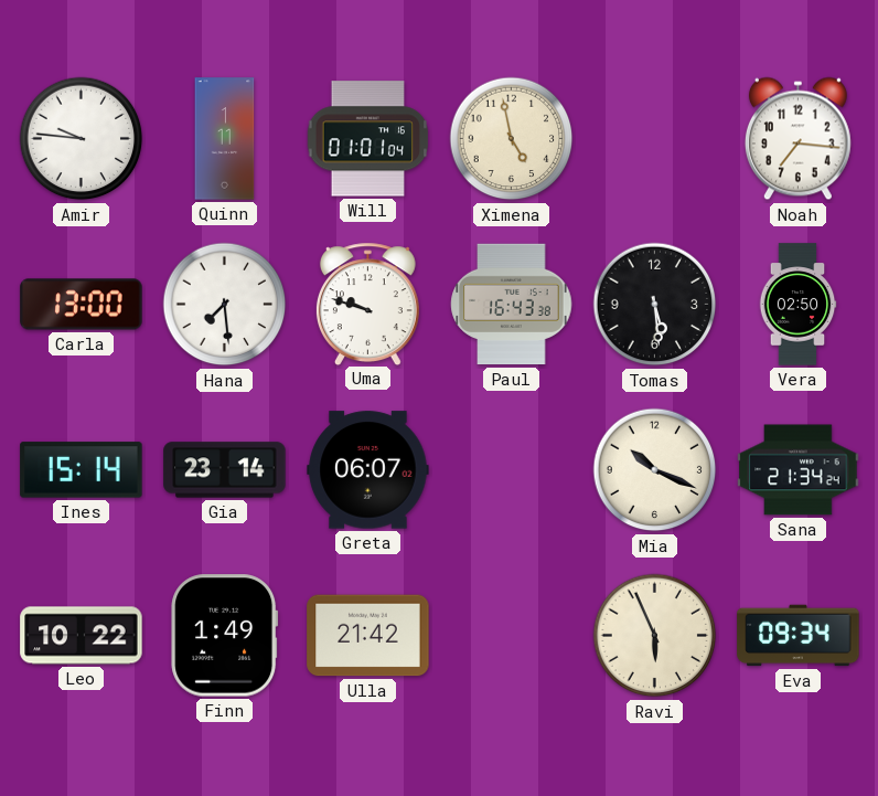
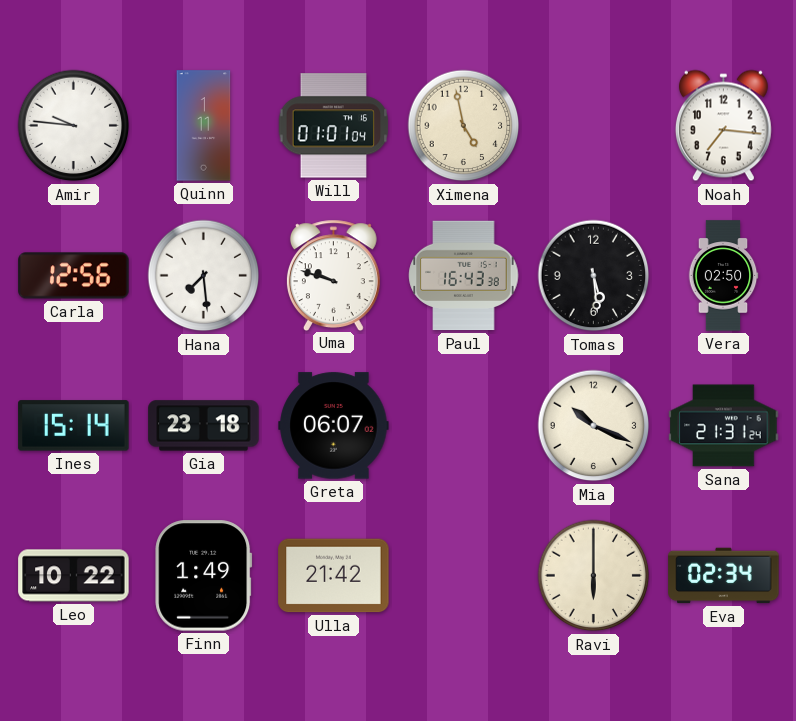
Carla: 13:00 -> 12:56
Gia: 23:14 -> 23:18
Sana: 21:34 -> 21:31
Ravi: 5:56 -> 6:00
Eva: 09:34 -> 02:34
